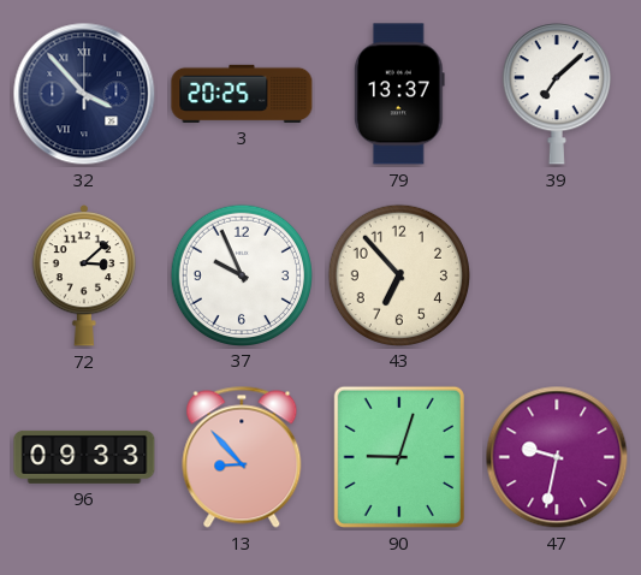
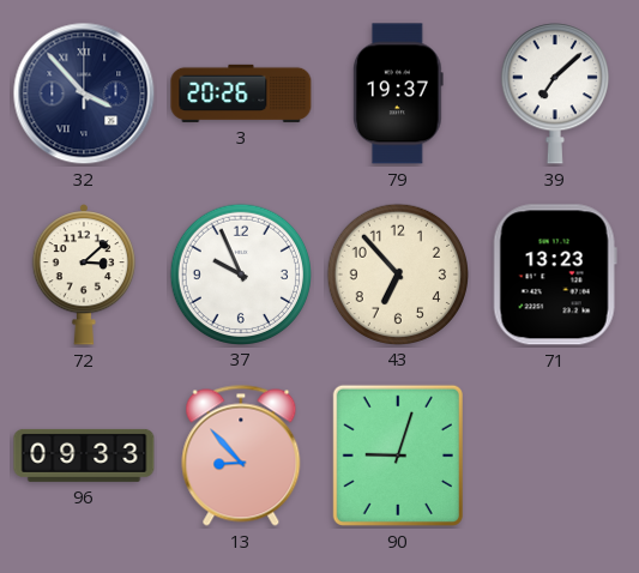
3: 20:25 -> 20:26
79: 13:37 -> 19:37
71: none -> 13:23
47: 9:32 -> none
